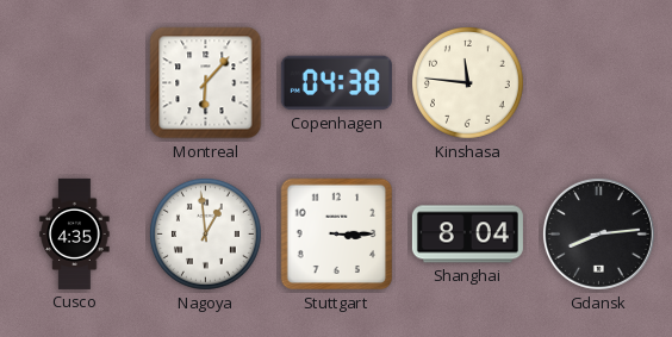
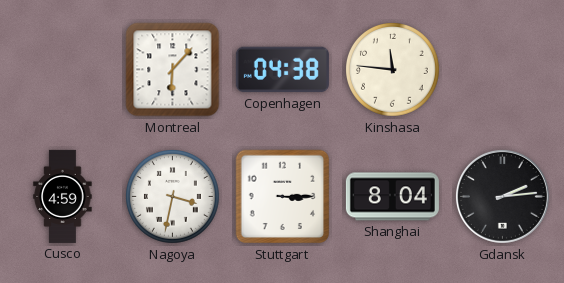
Cusco: 4:35 -> 4:59
Nagoya: 12:59 -> 3:32
Gdansk: 8:14 -> 2:14
